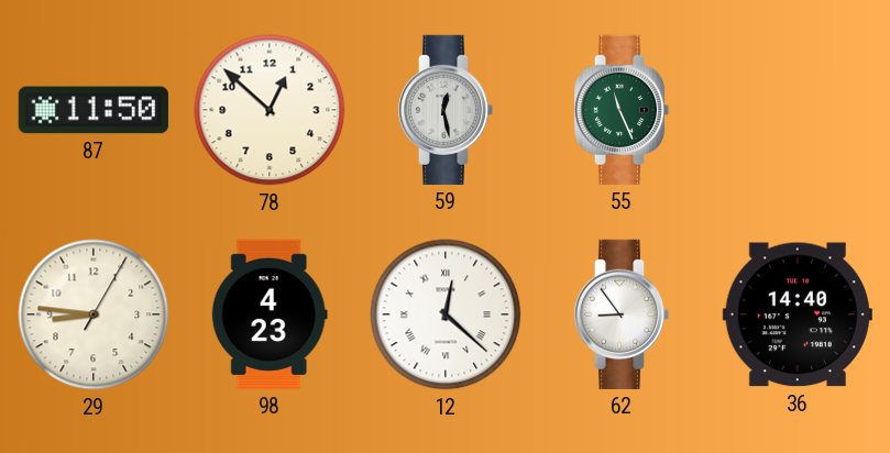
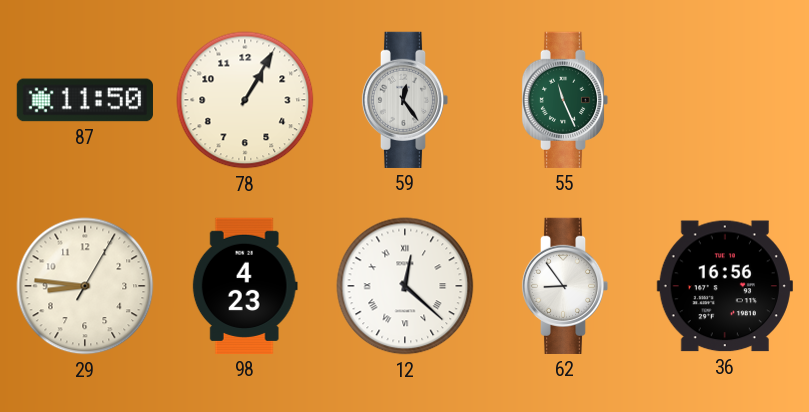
78: 12:52 -> 1:05
59: 12:28 -> 12:24
36: 14:40 -> 16:56
